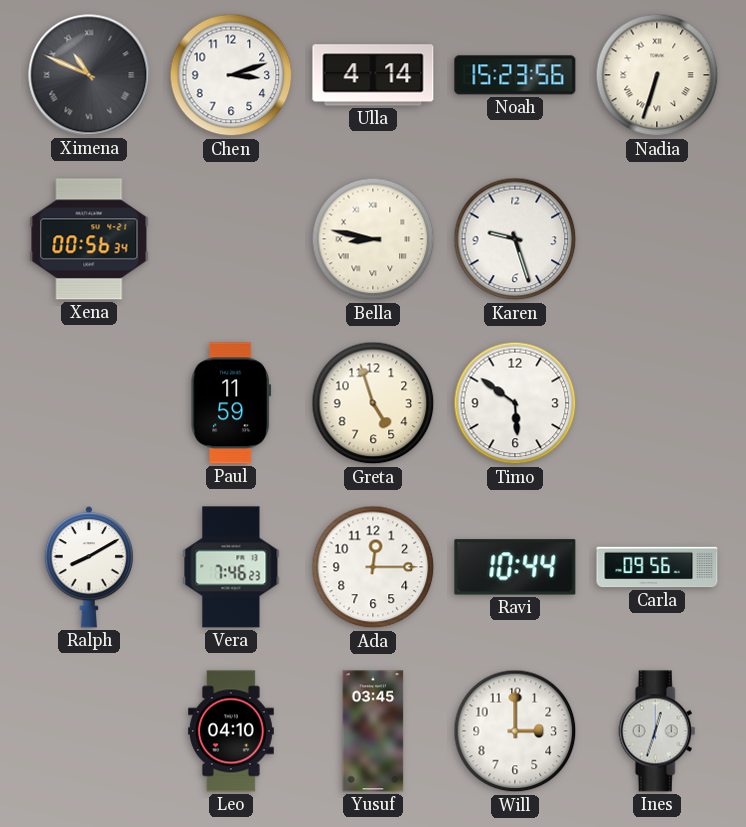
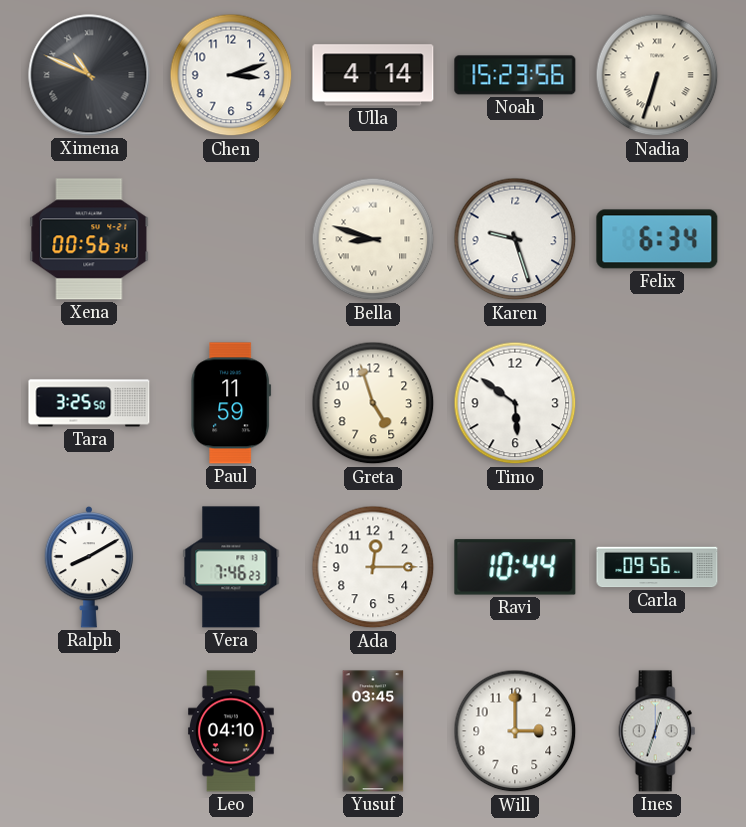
Bella: 8:47 -> 8:48
Felix: none -> 6:34
Tara: none -> 3:25
